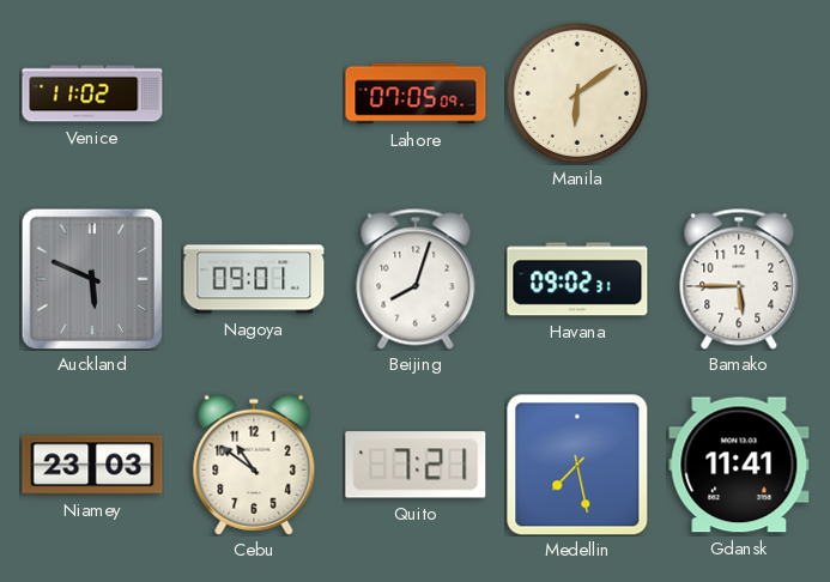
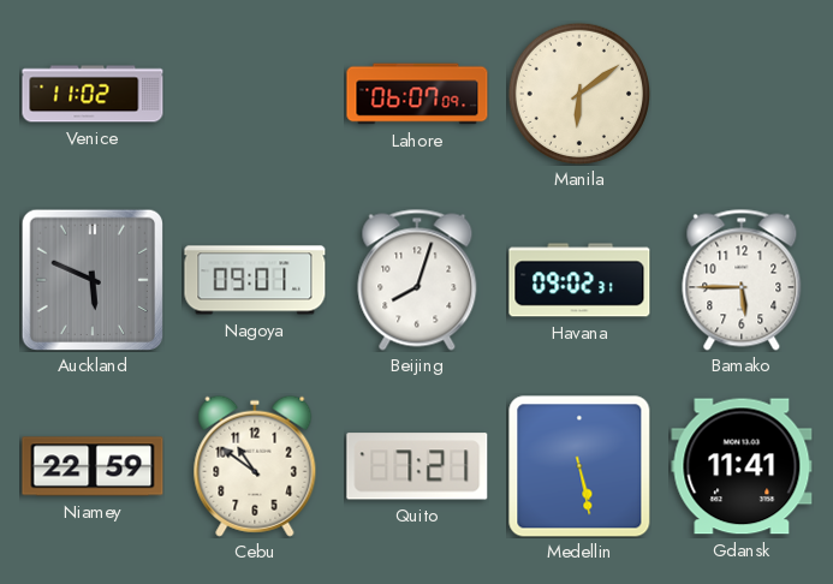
Lahore: 07:05 -> 06:07
Niamey: 23:03 -> 22:59
Medellin: 7:28 -> 5:28
